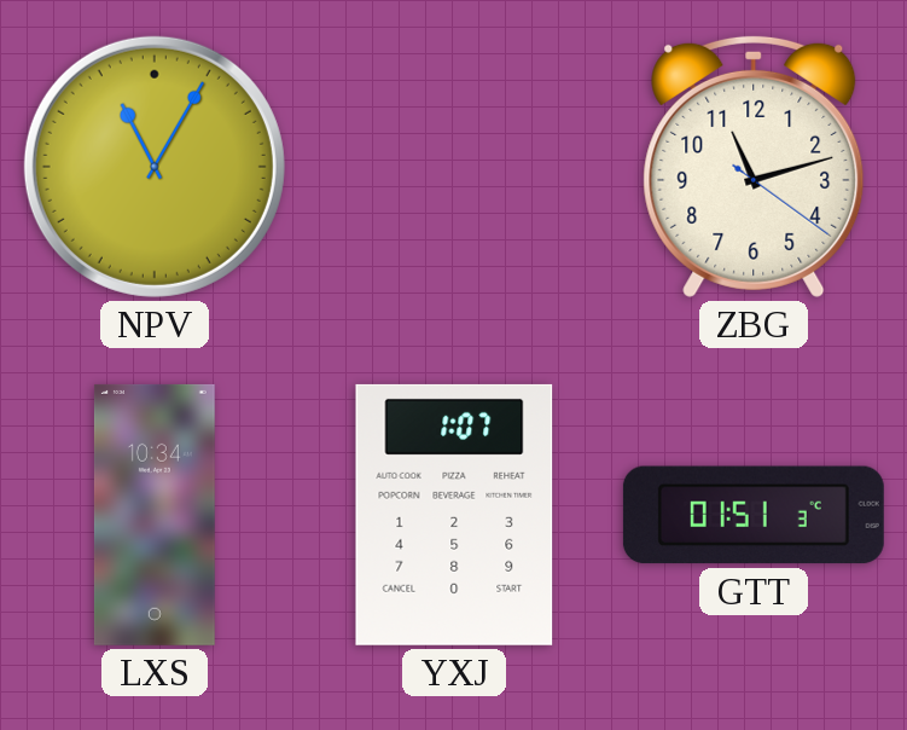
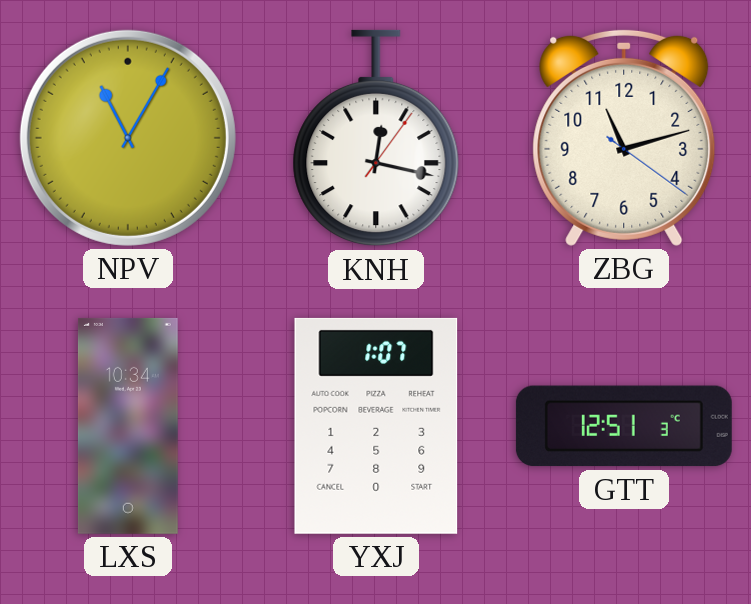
KNH: none -> 12:17
GTT: 01:51 -> 12:51
